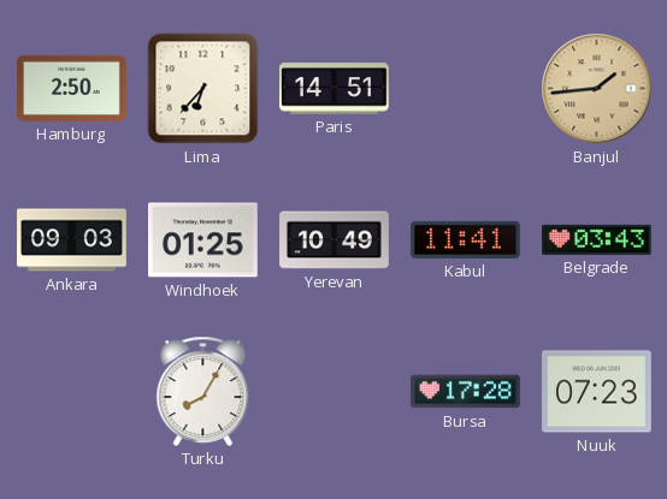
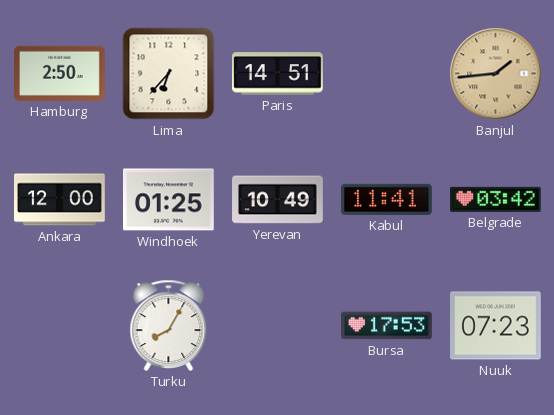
Ankara: 09:03 -> 12:00
Belgrade: 03:43 -> 03:42
Bursa: 17:28 -> 17:53
